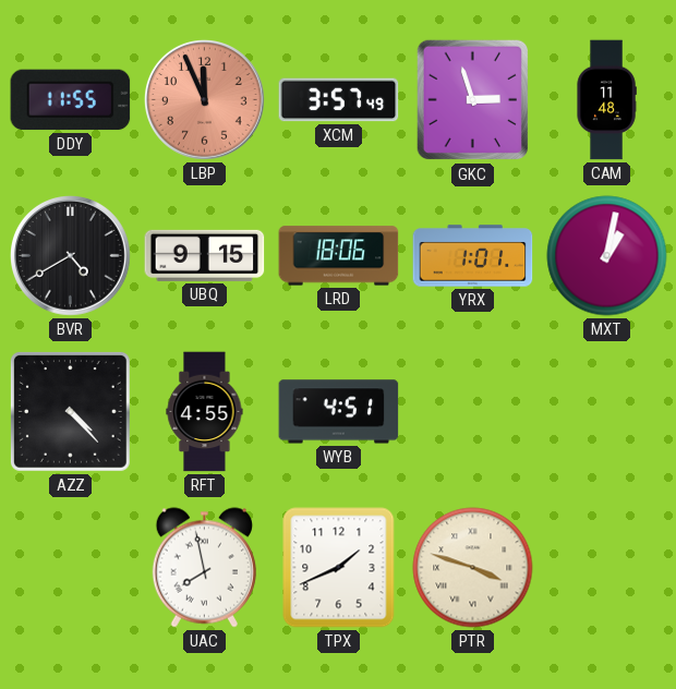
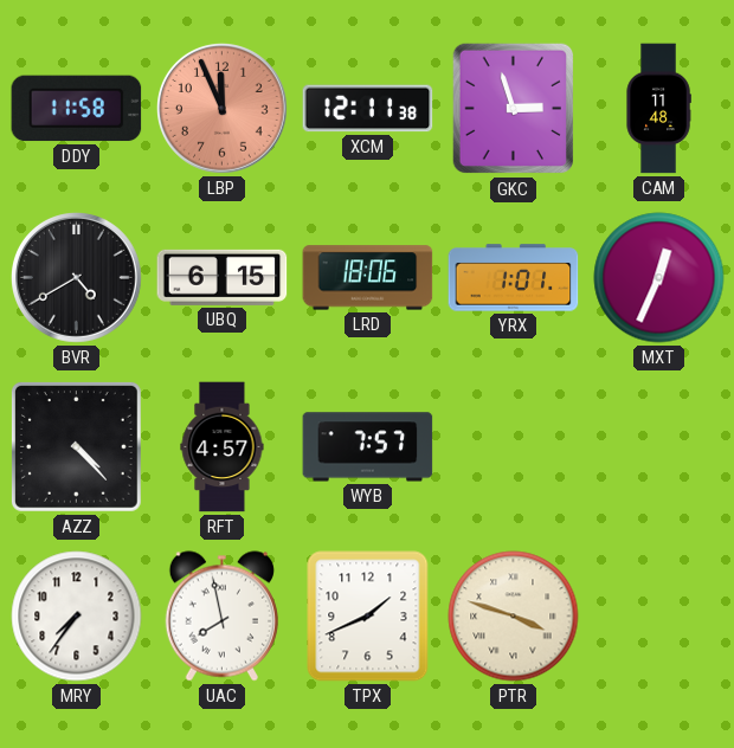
DDY: 11:55 -> 11:58
XCM: 3:57 -> 12:11
UBQ: 9:15 -> 6:15
MXT: 1:02 -> 12:34
RFT: 4:55 -> 4:57
WYB: 4:51 -> 7:57
MRY: none -> 7:36
